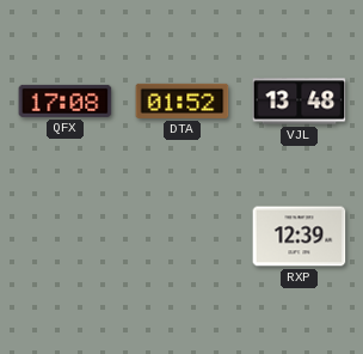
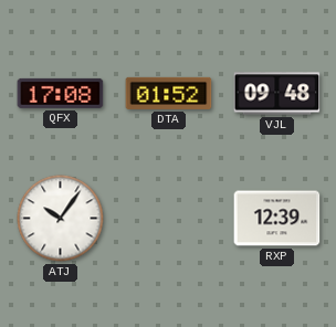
VJL: 13:48 -> 09:48
ATJ: none -> 10:06
